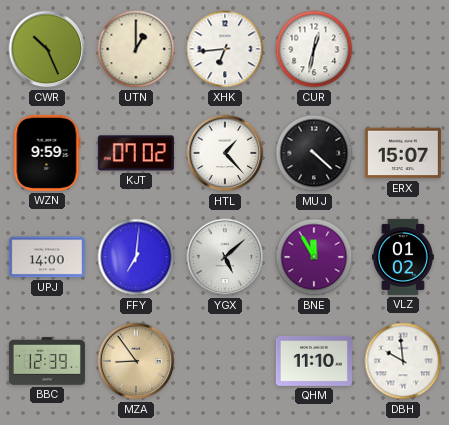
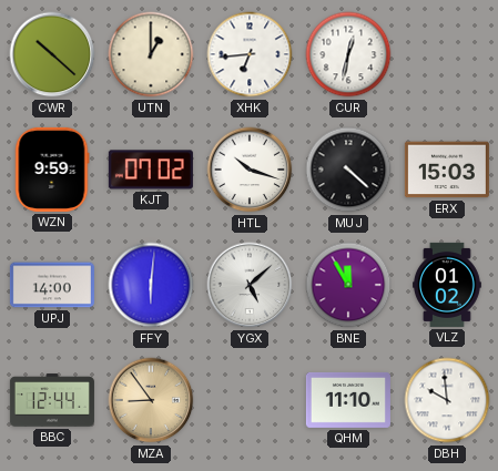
CWR: 10:26 -> 10:22
HTL: 1:23 -> 10:18
ERX: 15:07 -> 15:03
FFY: 7:01 -> 6:01
BBC: 12:39 -> 12:44
